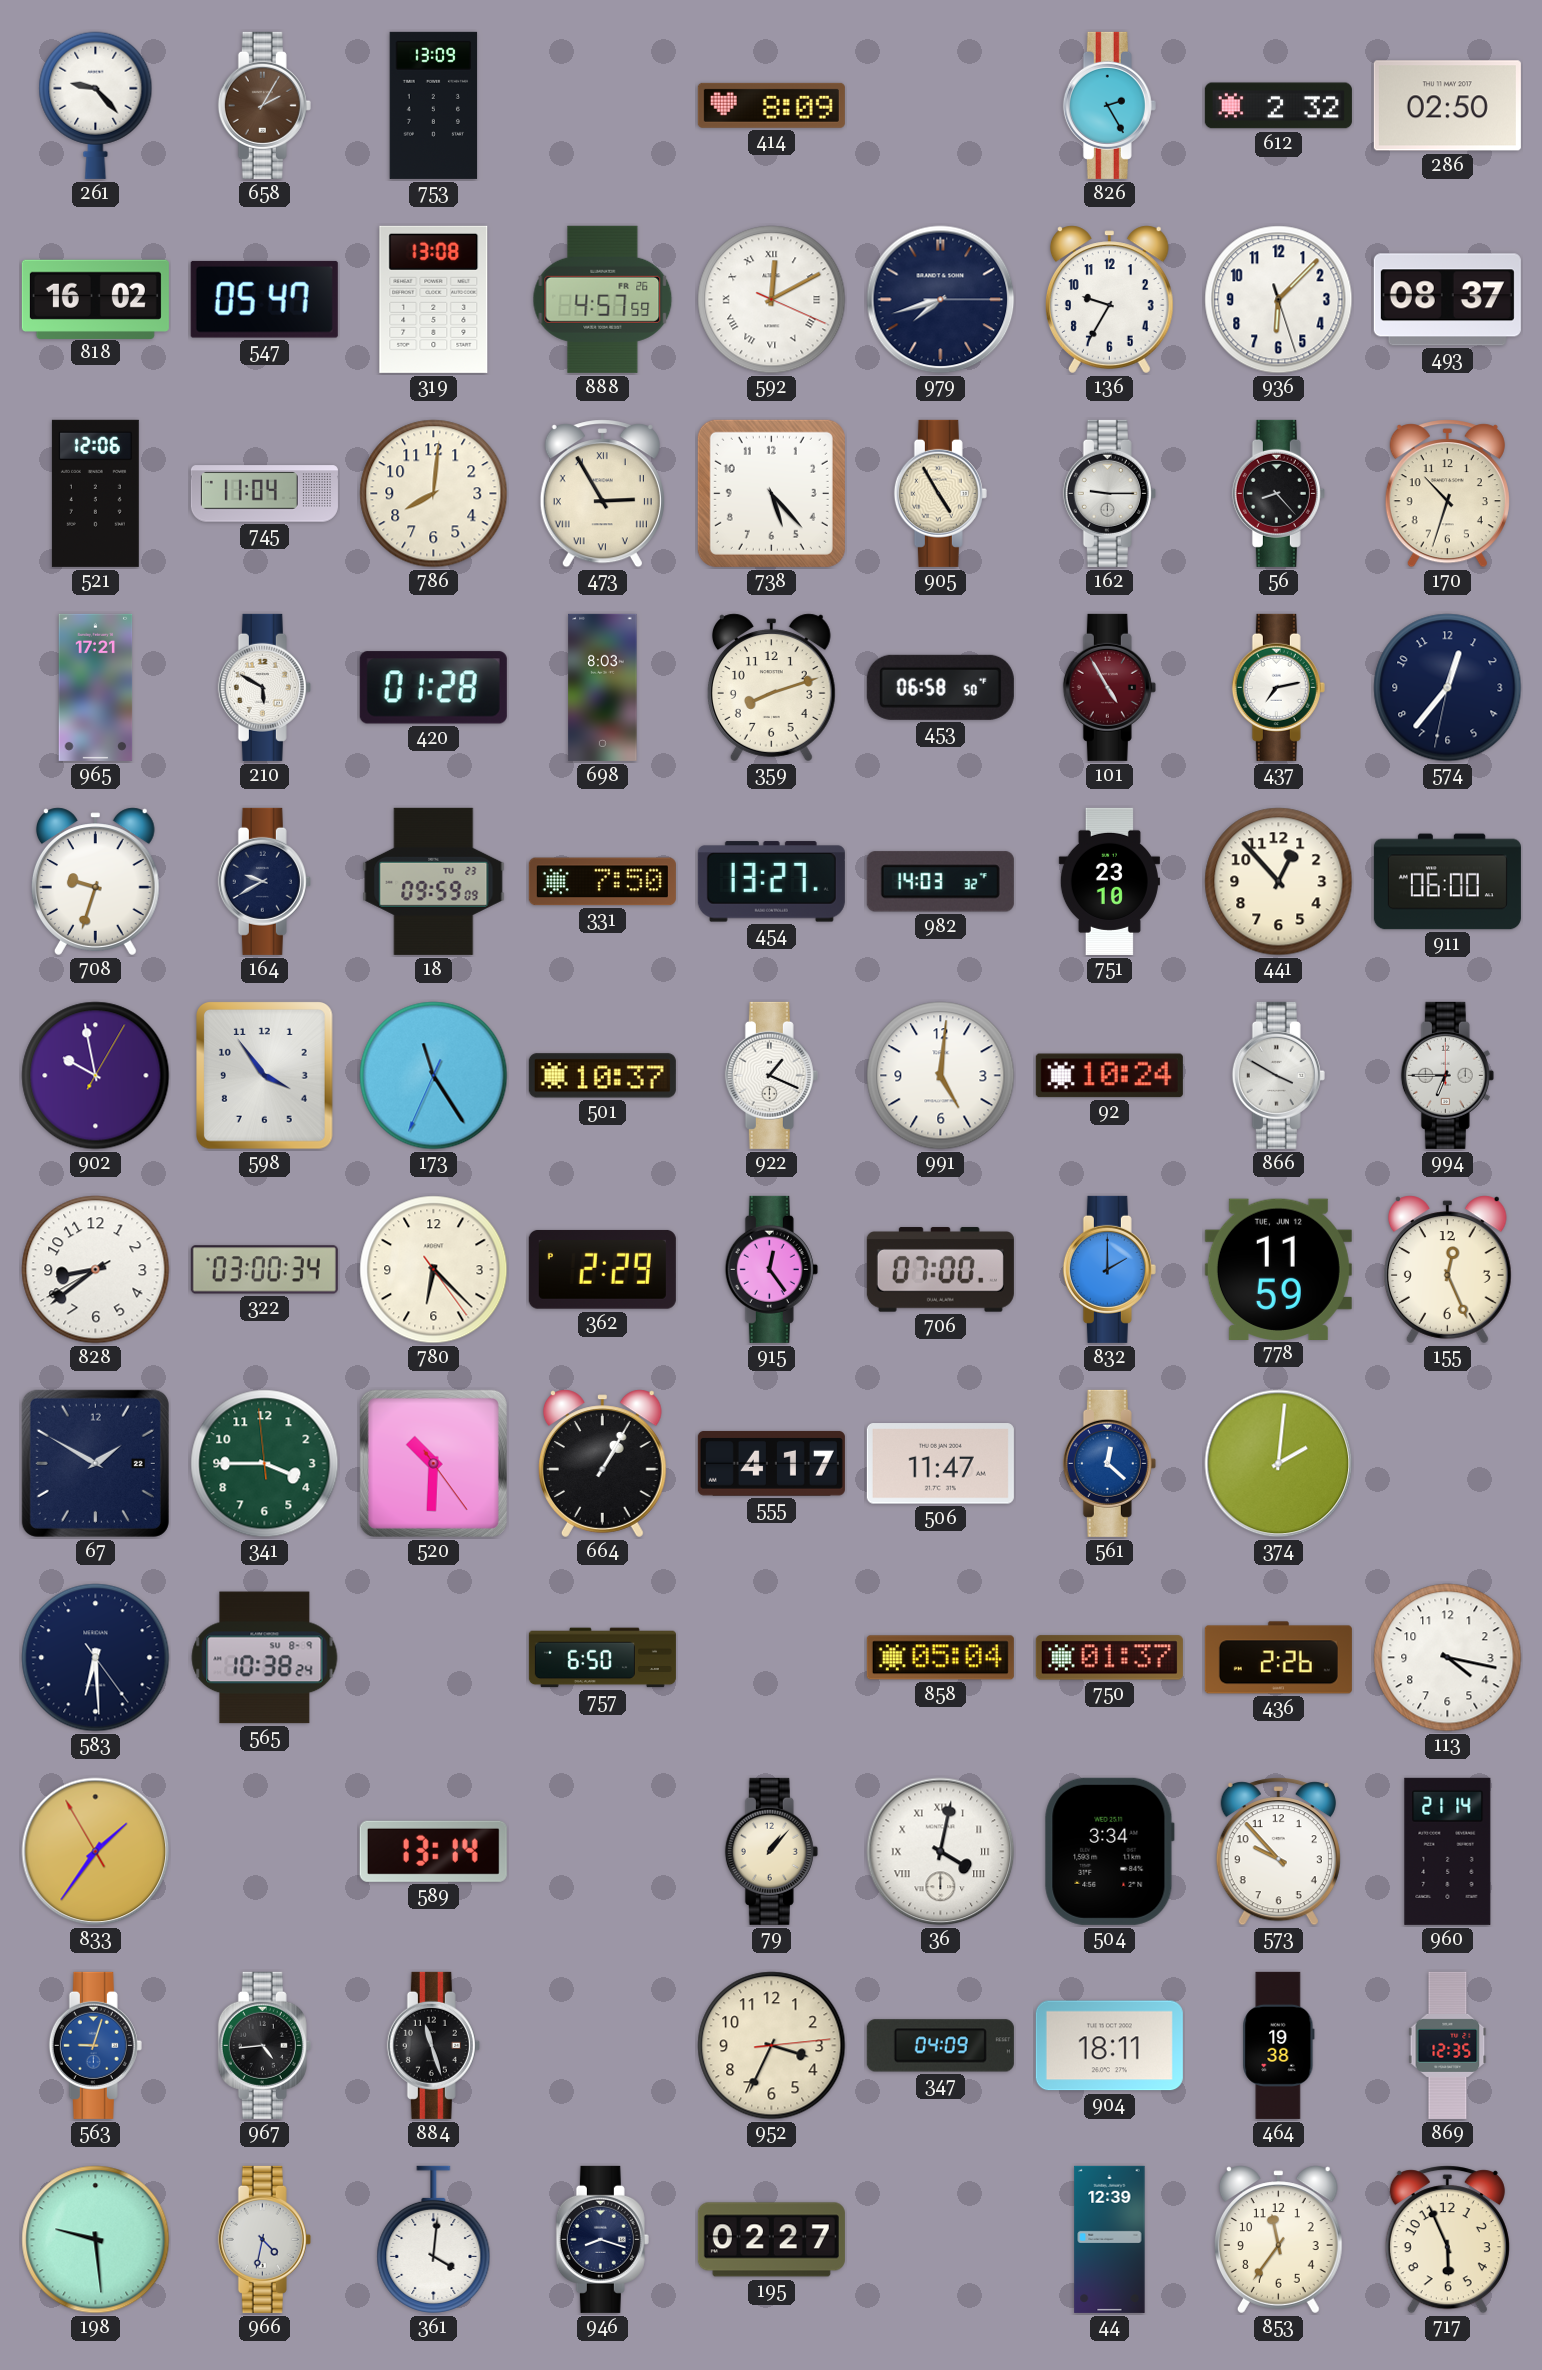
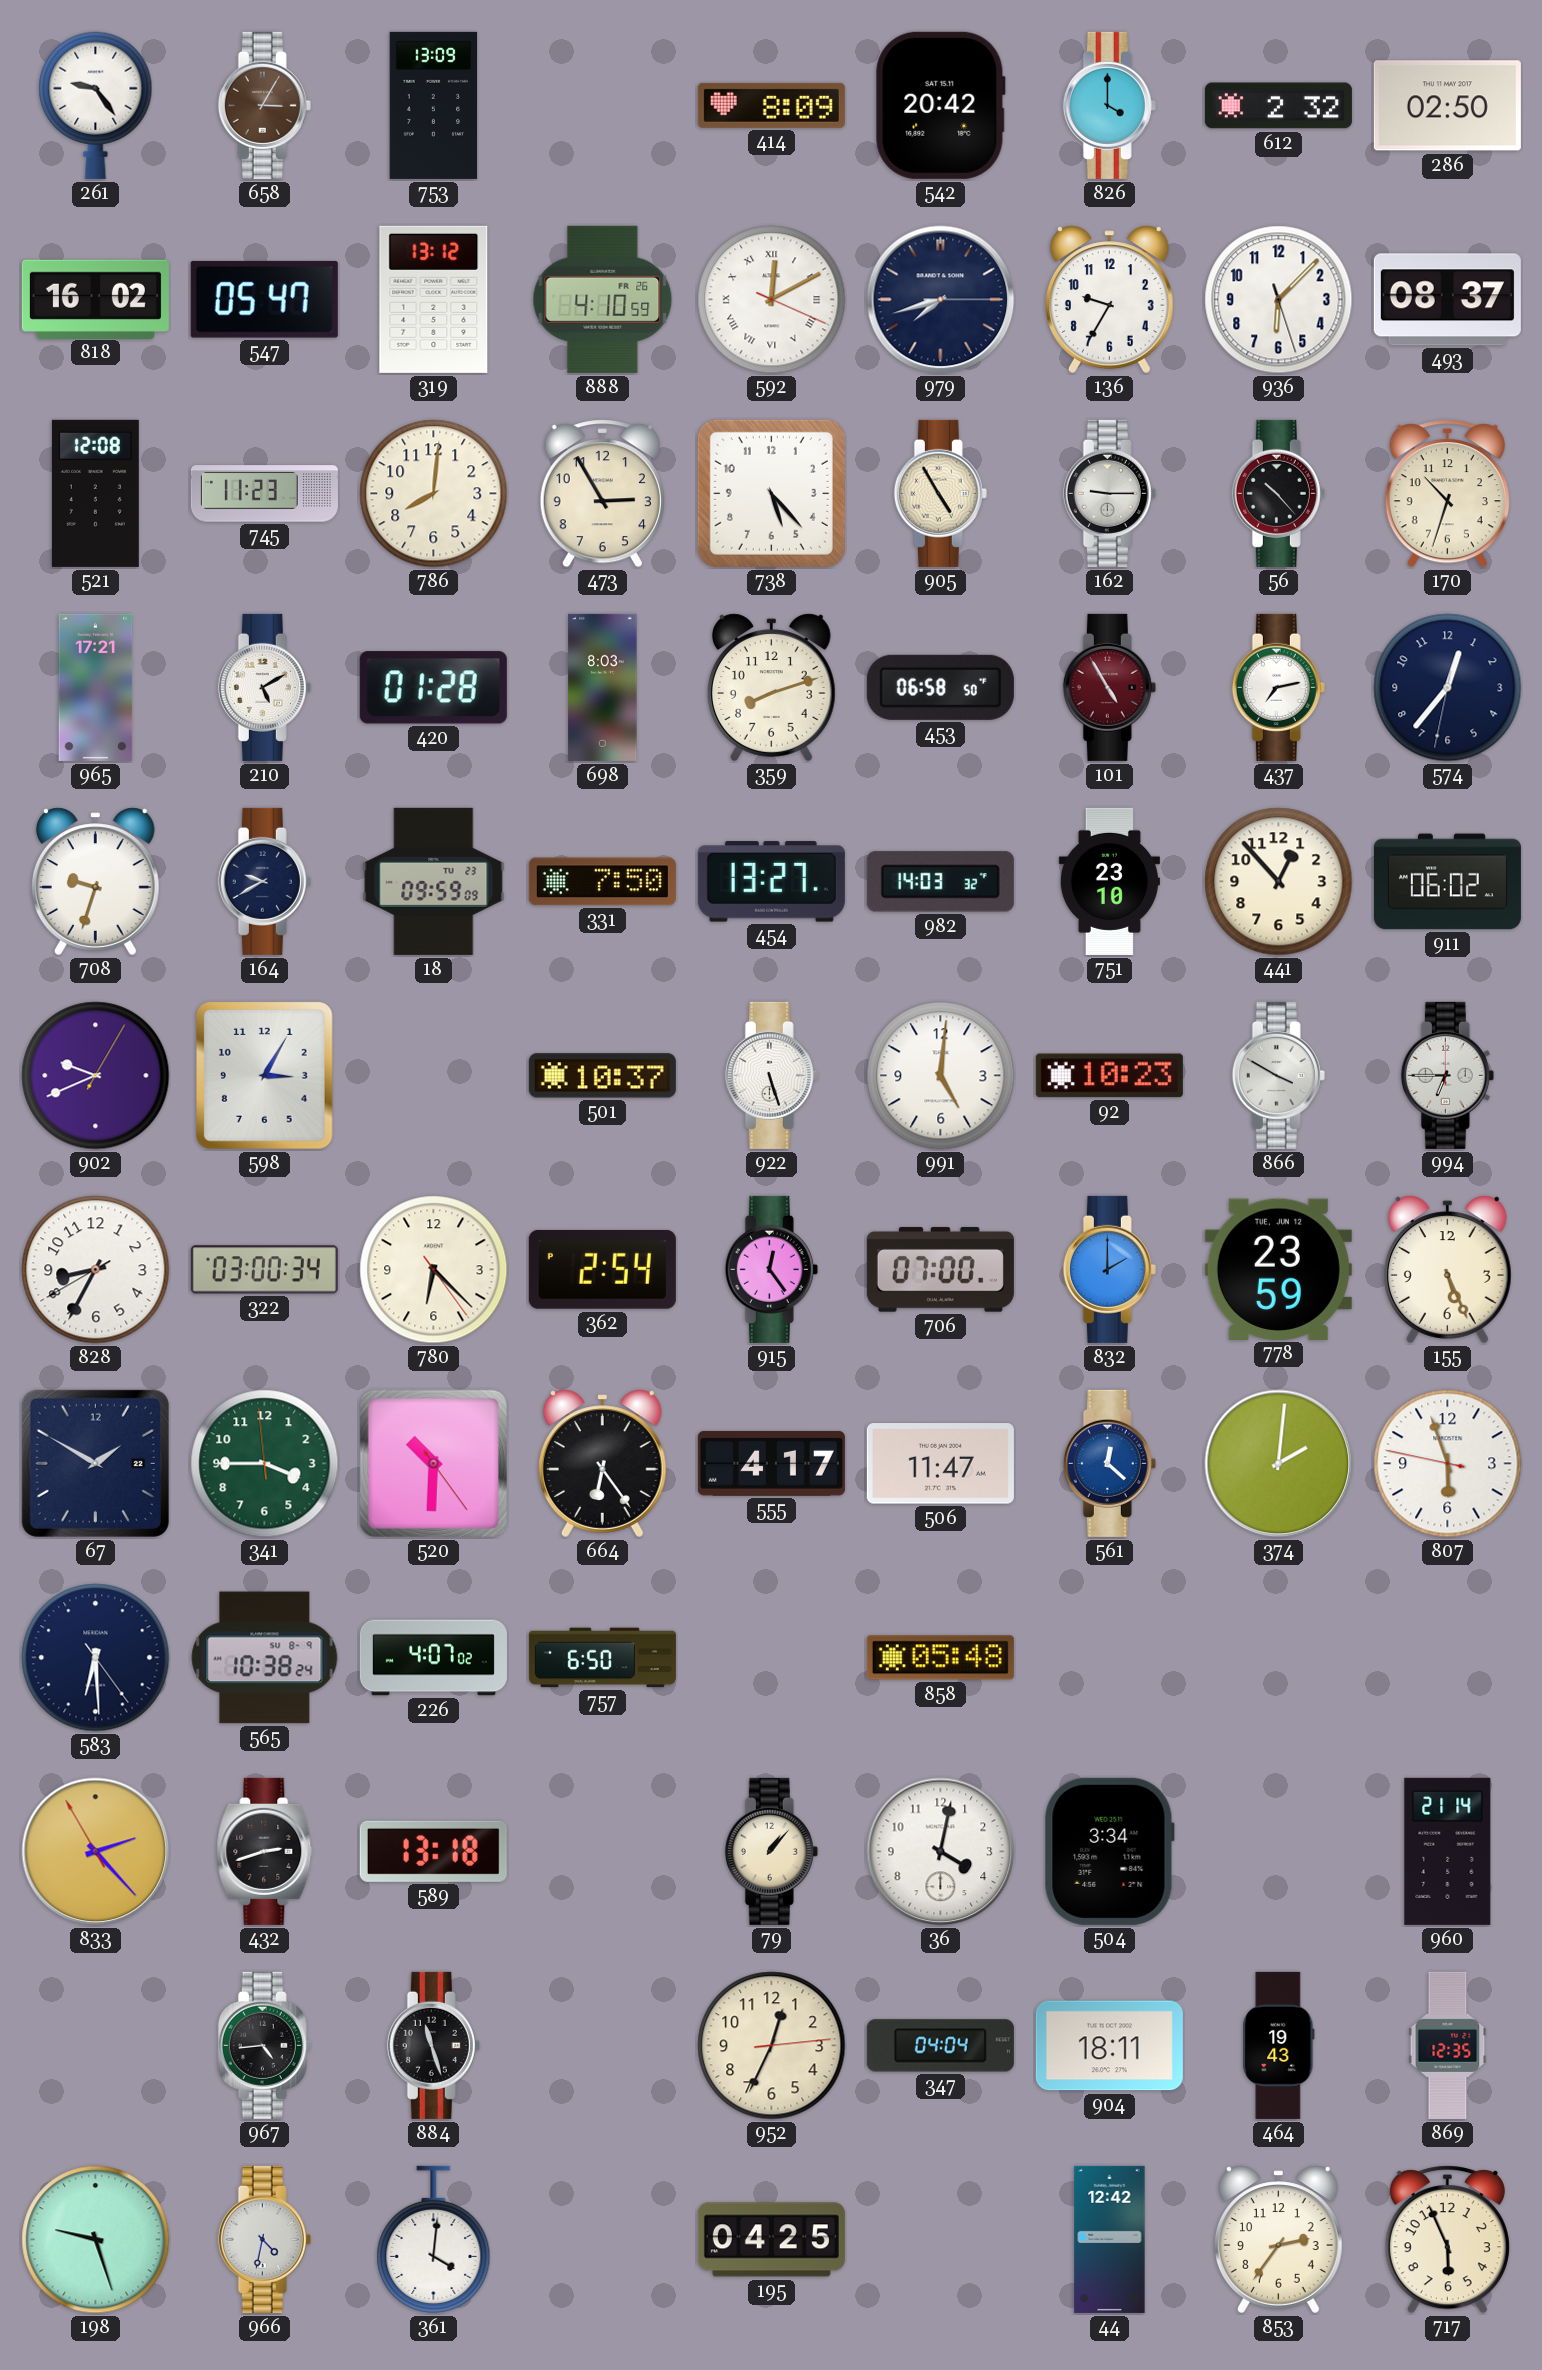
261: 9:23 -> 9:24
658: 2:05 -> 3:05
542: none -> 20:42
826: 2:25 -> 4:00
319: 13:08 -> 13:12
888: 4:57 -> 4:10
521: 12:06 -> 12:08
745: 11:04 -> 11:23
473 numerals: Roman -> Arabic
56: 8:23 -> 10:23
210: 5:50 -> 5:10
911: 06:00 -> 06:02
902: 9:58 -> 9:41
598: 3:54 -> 3:05
173: 11:24 -> none
922: 1:19 -> 5:27
92: 10:24 -> 10:23
828: 8:38 -> 8:34
362: 2:29 -> 2:54
778: 11:59 -> 23:59
155: 12:26 -> 5:26
664: 1:05 -> 6:24
807: none -> 5:56
226: none -> 4:07
858: 05:04 -> 05:48
750: 01:37 -> none
436: 2:26 -> none
113: 4:17 -> none
833: 1:35 -> 2:22
432: none -> 2:42
589: 13:14 -> 13:18
36 numerals: Roman -> Arabic
573: 9:53 -> none
563: 9:03 -> none
952: 3:34 -> 12:34
347: 04:09 -> 04:04
464: 19:38 -> 19:43
198: 9:29 -> 9:27
946: 8:18 -> none
195: 02:27 -> 04:25
44: 12:39 -> 12:42
853: 11:36 -> 2:36
